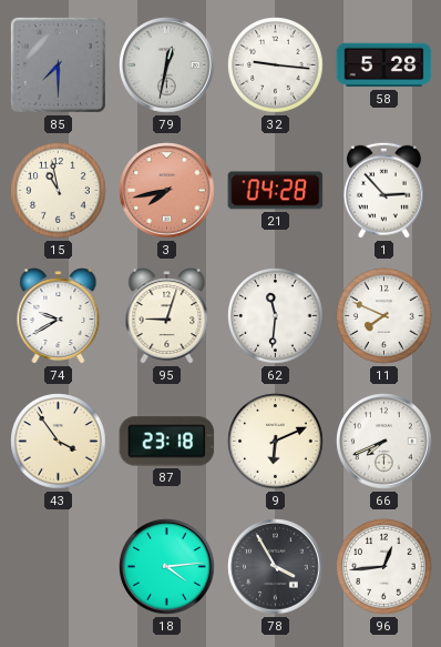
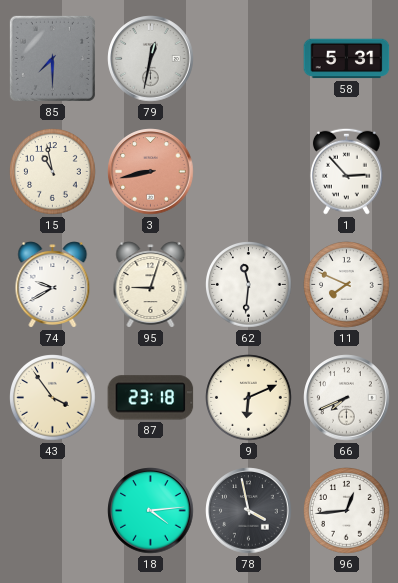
32: 9:16 -> none
58: 5:28 -> 5:31
3: 7:43 -> 8:43
21: 04:28 -> none
78: 3:55 -> 3:58
